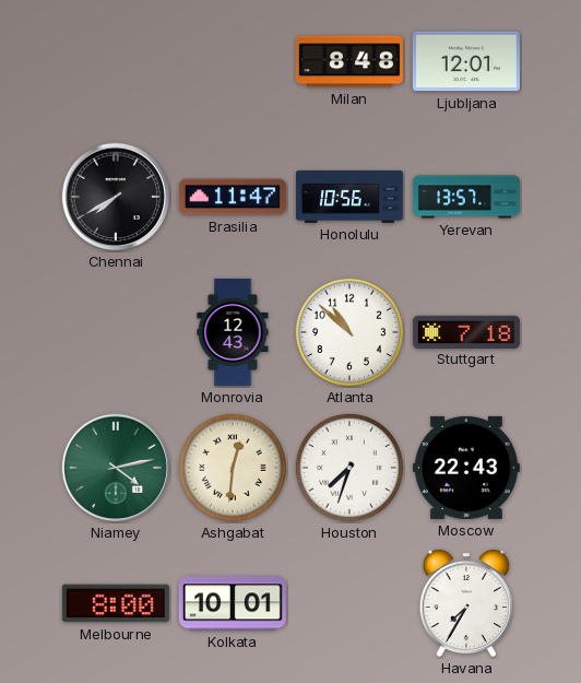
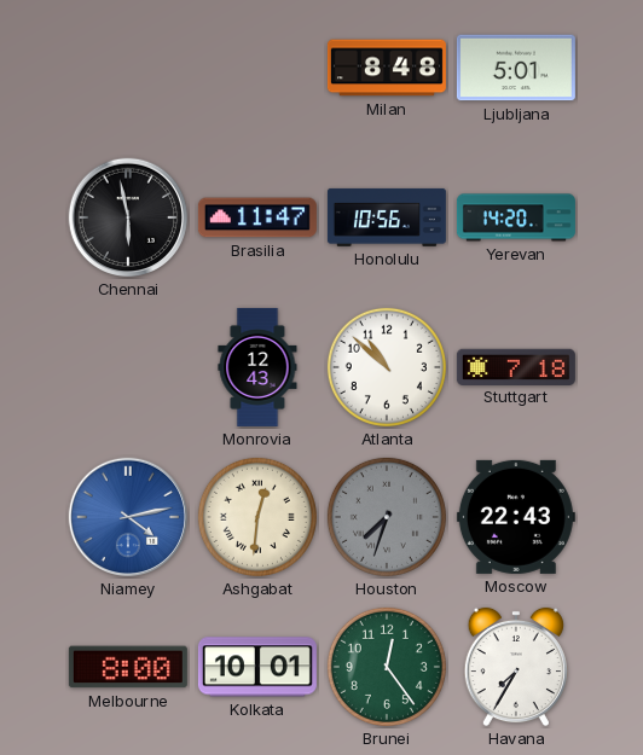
Ljubljana: 12:01 -> 5:01
Chennai: 7:40 -> 5:58
Yerevan: 13:57 -> 14:20
Niamey dial: green -> blue
Houston dial: white -> grey
Brunei: none -> 12:24
